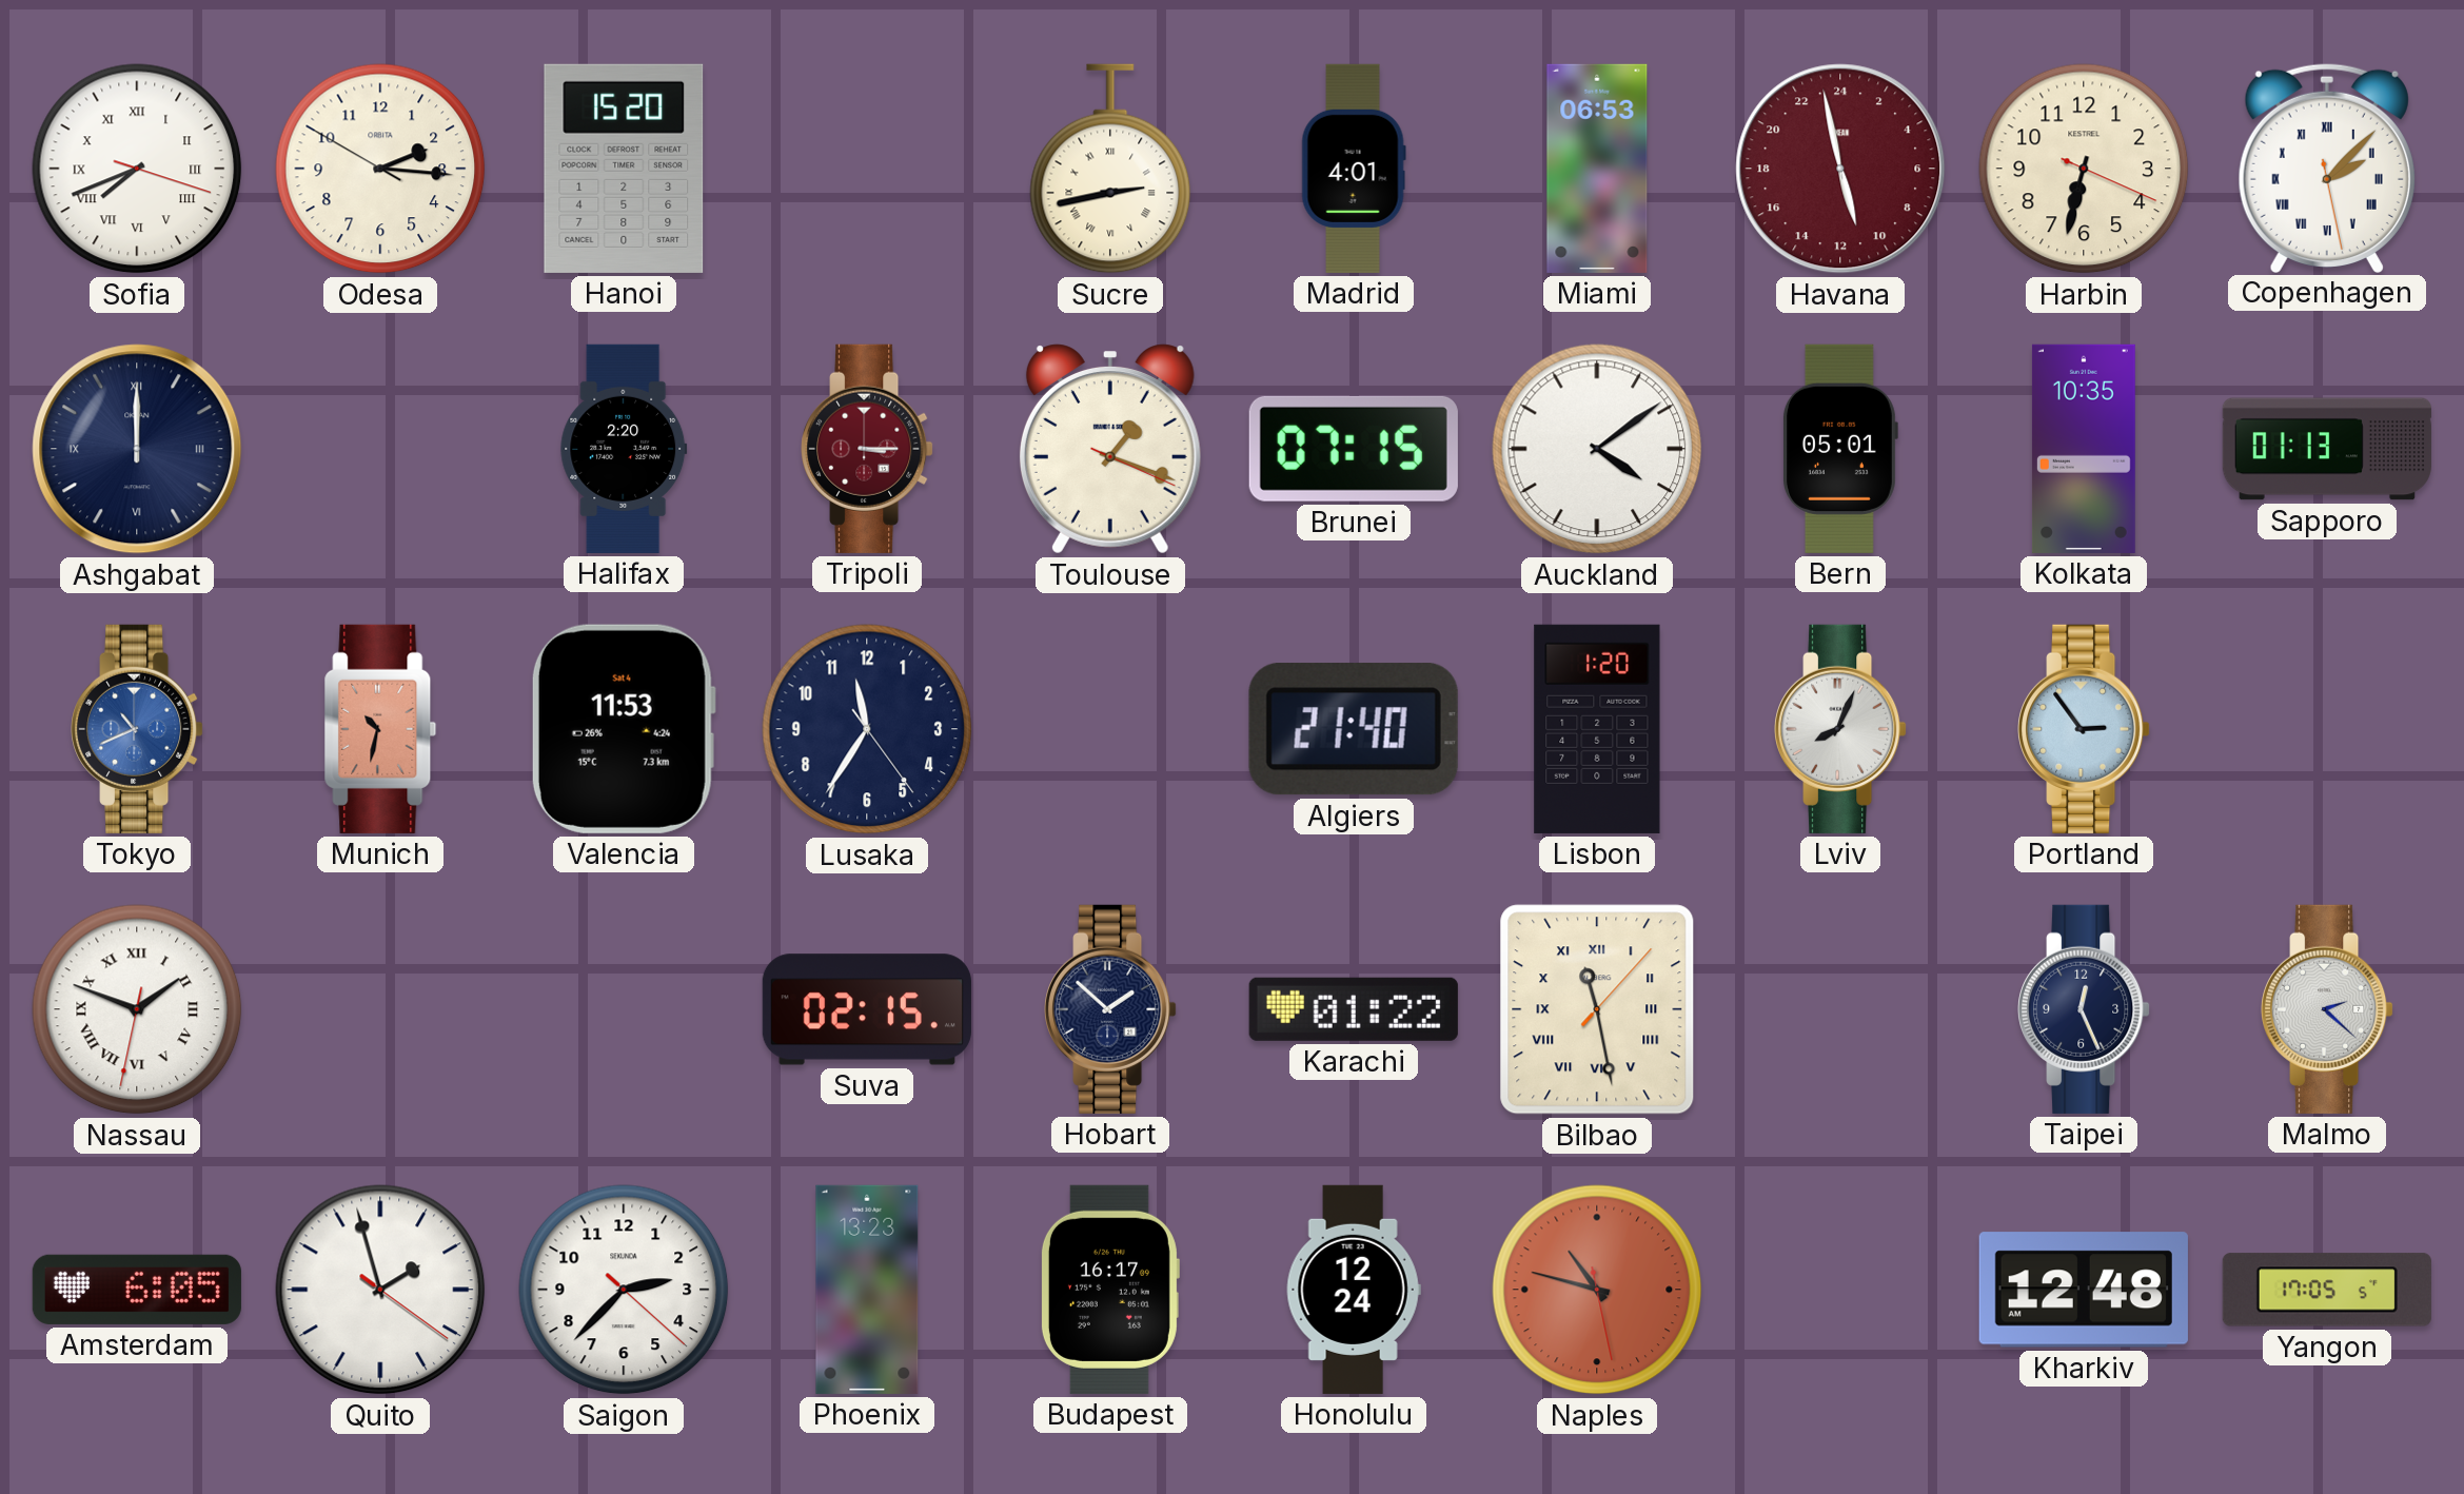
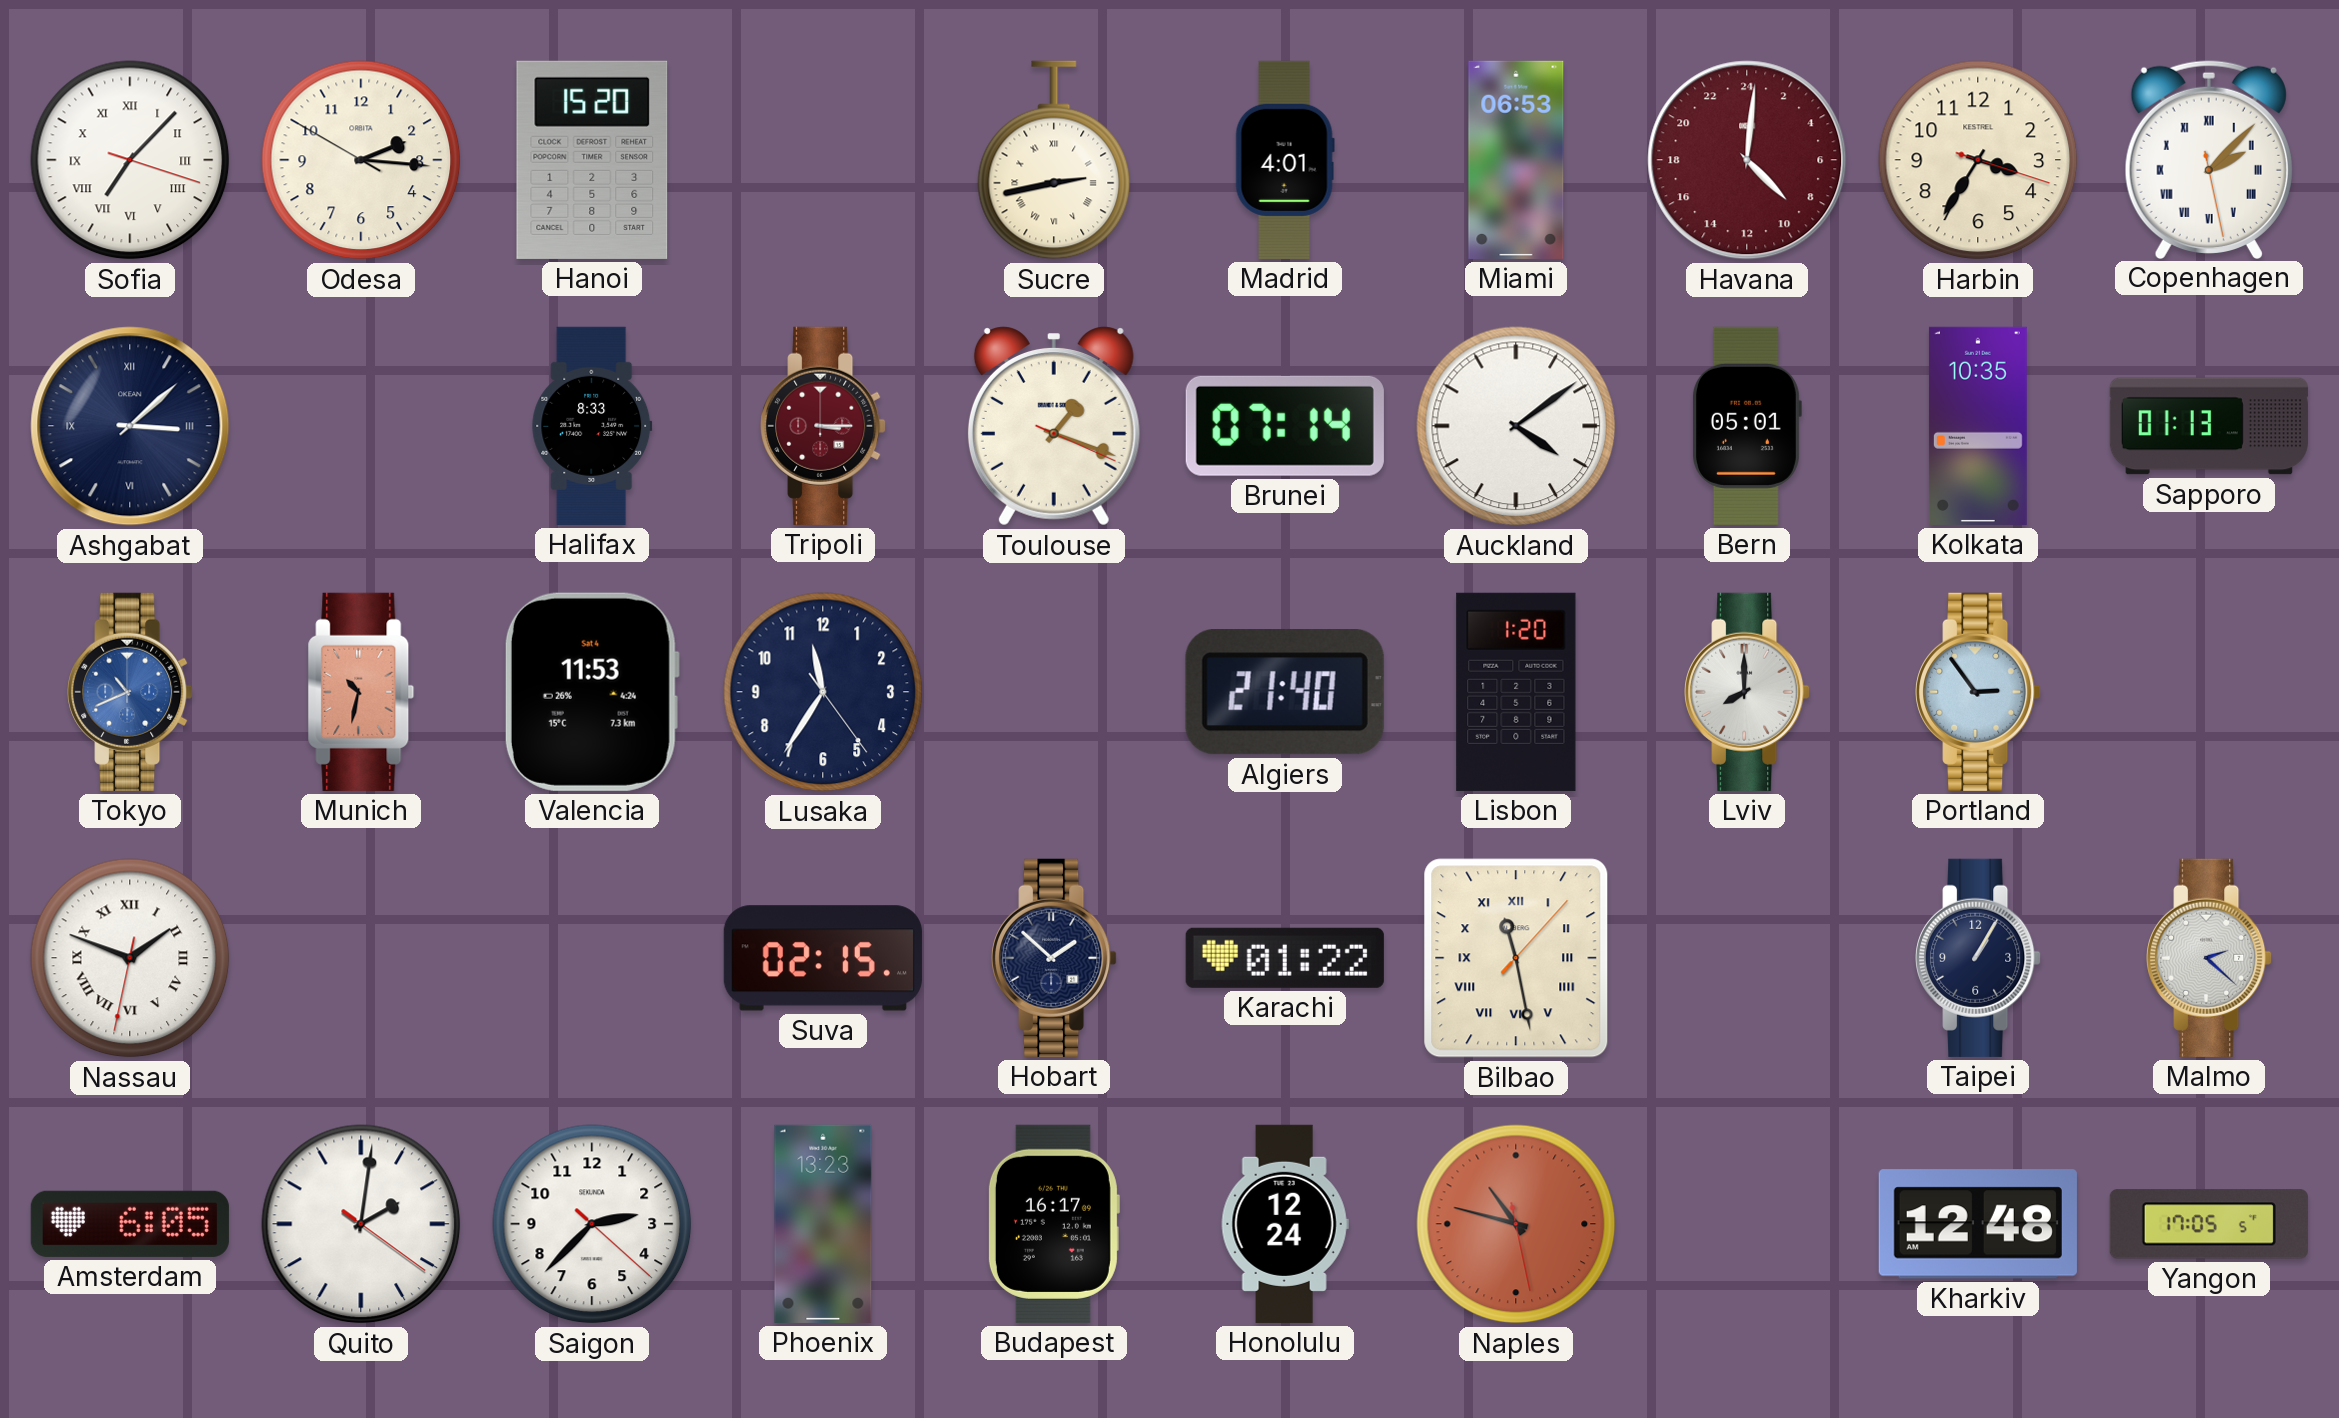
Sofia: 7:41 -> 7:07
Havana: 10:58 -> 9:01
Harbin: 6:32 -> 3:35
Ashgabat: 12:00 -> 3:08
Halifax: 2:20 -> 8:33
Brunei: 07:15 -> 07:14
Lviv: 8:04 -> 8:00
Taipei: 12:26 -> 1:05
Quito: 1:57 -> 2:01
